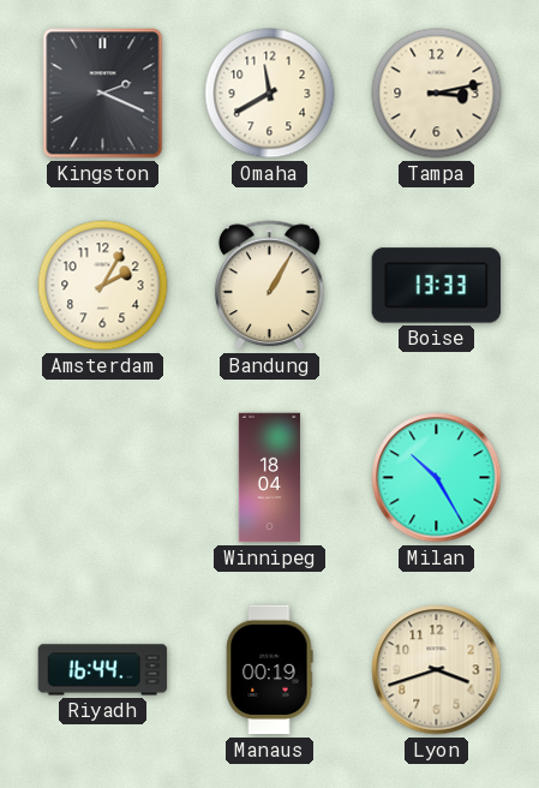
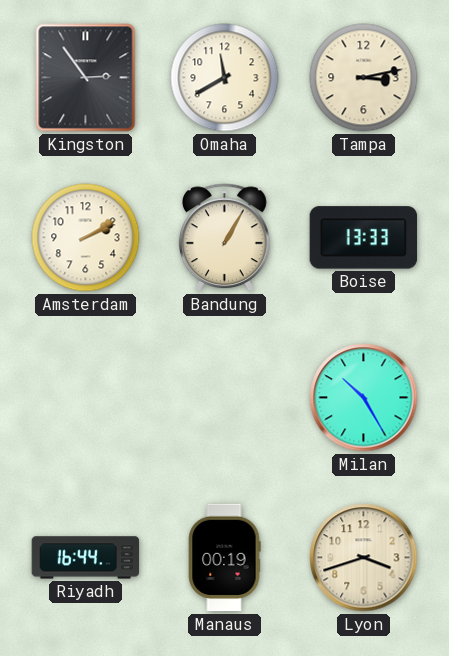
Kingston: 2:19 -> 2:54
Amsterdam: 2:05 -> 2:10
Winnipeg: 18:04 -> none
